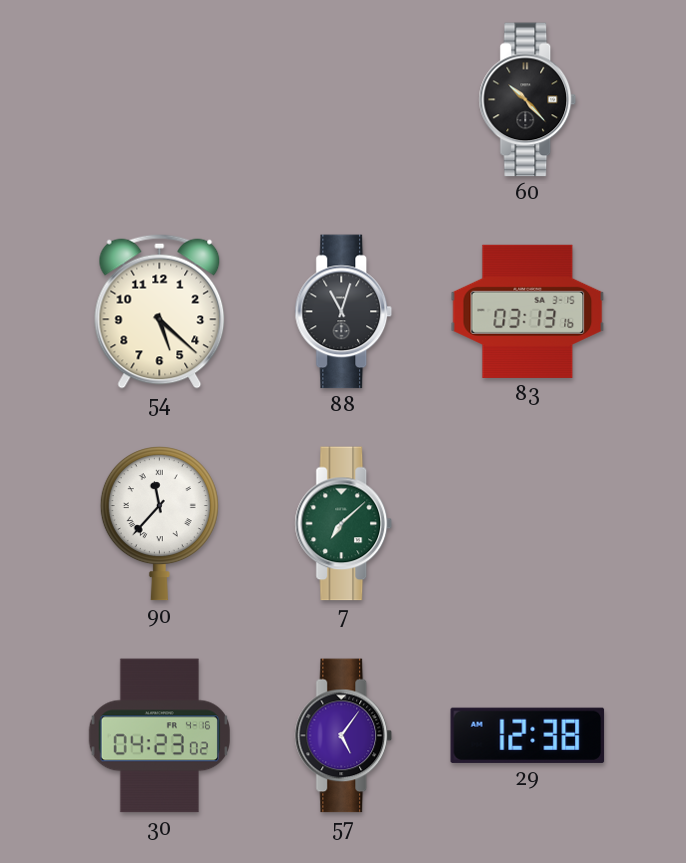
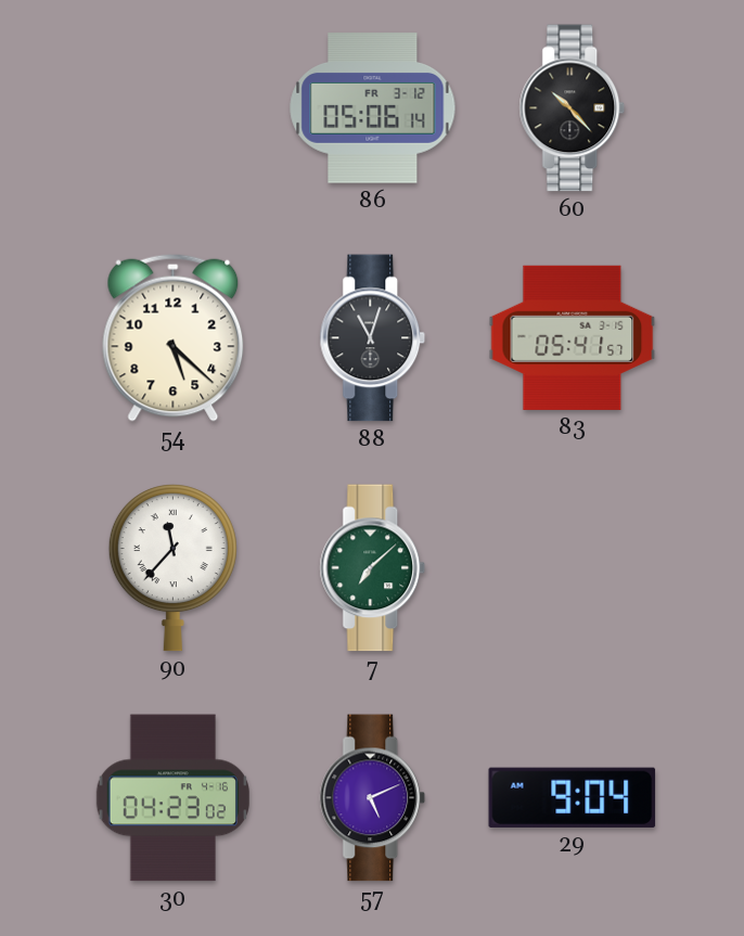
86: none -> 05:06
83: 03:13 -> 05:41
57: 5:06 -> 5:11
29: 12:38 -> 9:04
